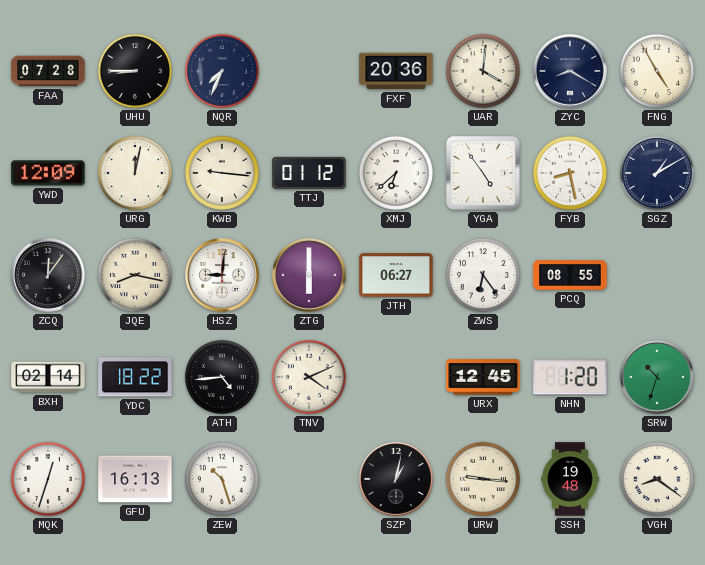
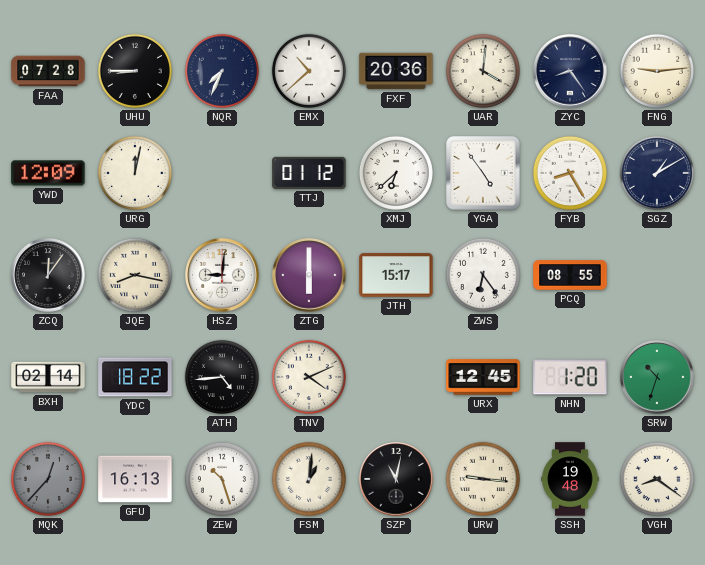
EMX: none -> 10:38
ZYC: 8:20 -> 8:24
FNG: 4:55 -> 9:14
KWB: 9:16 -> none
FYB: 8:28 -> 8:25
JTH: 06:27 -> 15:17
MQK: 12:33 -> 12:37
MQK dial: white -> grey
FSM: none -> 1:01
SZP: 1:02 -> 11:02
